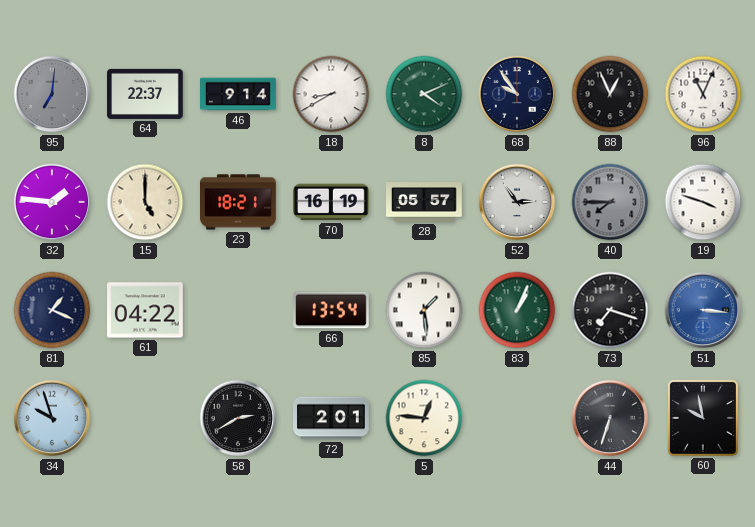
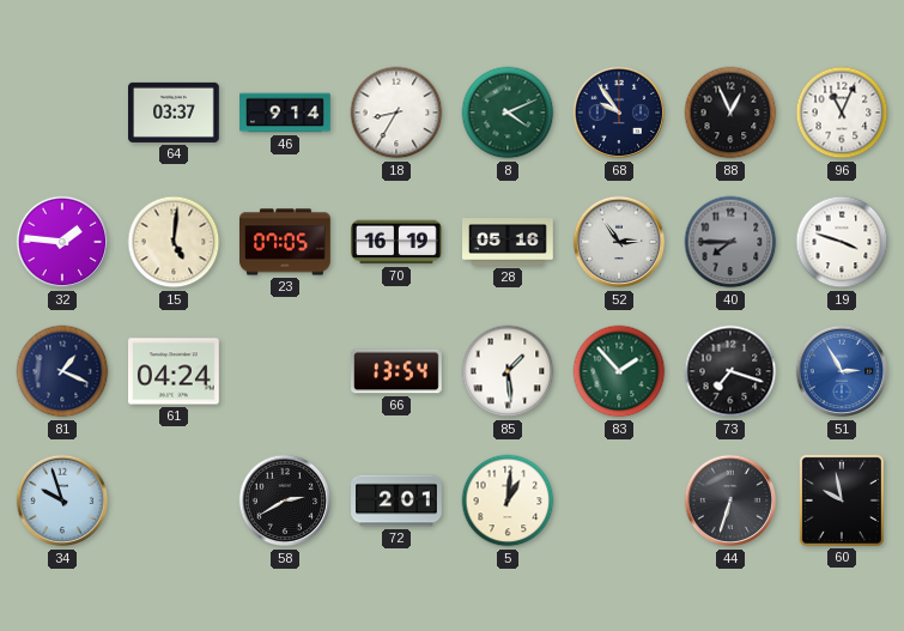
95: 7:01 -> none
64: 22:37 -> 03:37
18: 8:40 -> 8:35
15: 5:00 -> 5:01
23: 18:21 -> 07:05
28: 05:57 -> 05:16
61: 04:22 -> 04:24
83: 1:04 -> 1:53
51: 3:16 -> 2:55
5: 12:46 -> 1:01
